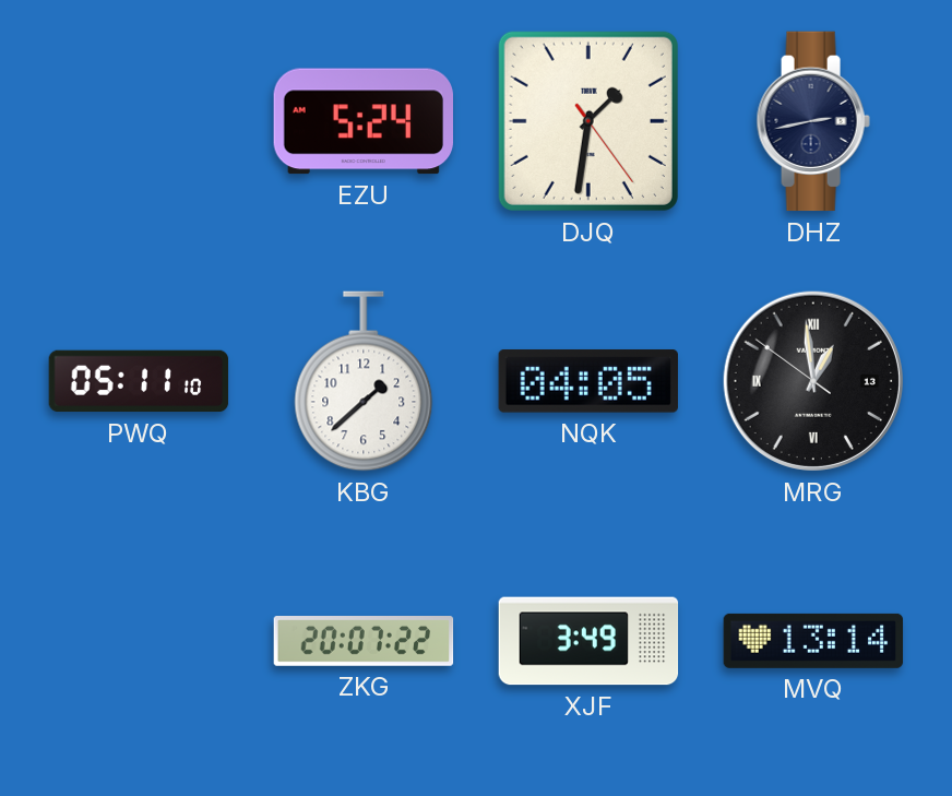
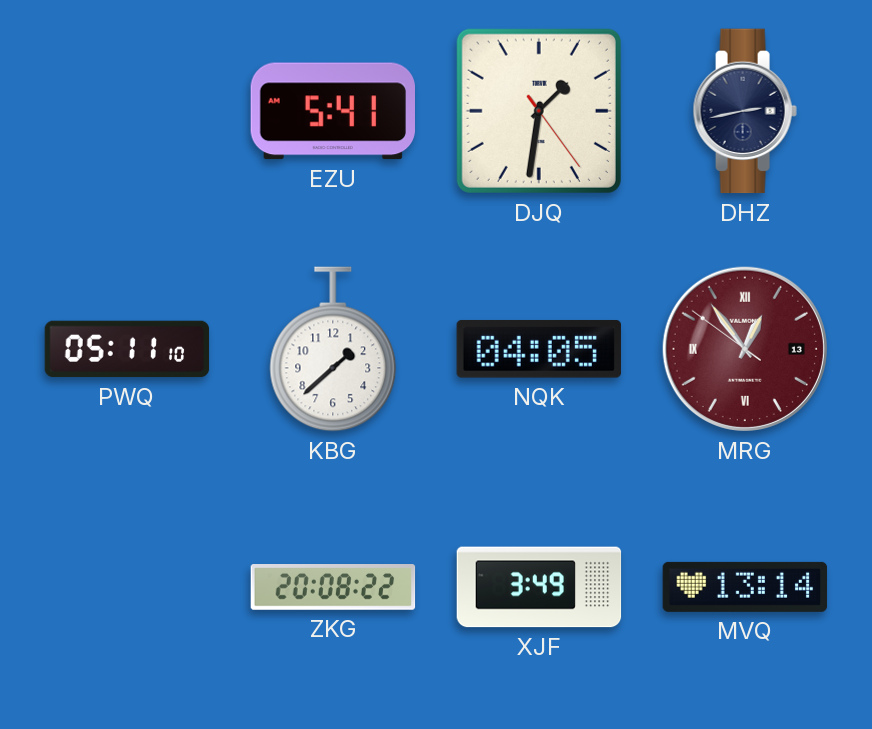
EZU: 5:24 -> 5:41
MRG: 12:58 -> 12:53
MRG dial: black -> burgundy
ZKG: 20:07 -> 20:08
